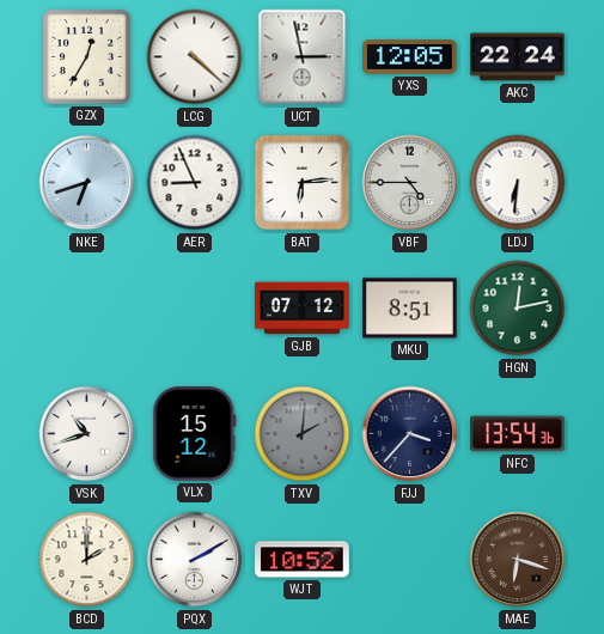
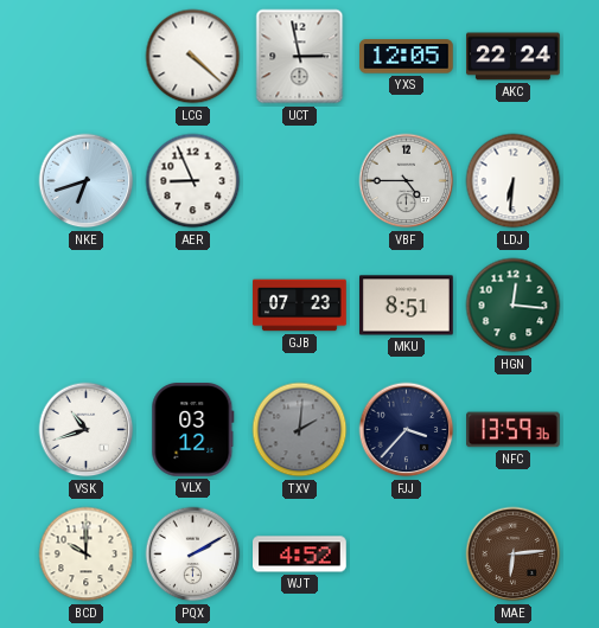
GZX: 12:35 -> none
BAT: 6:14 -> none
GJB: 07:12 -> 07:23
HGN: 12:13 -> 12:16
VLX: 15:12 -> 03:12
NFC: 13:54 -> 13:59
BCD: 2:00 -> 10:00
WJT: 10:52 -> 4:52
MAE: 6:18 -> 6:14
